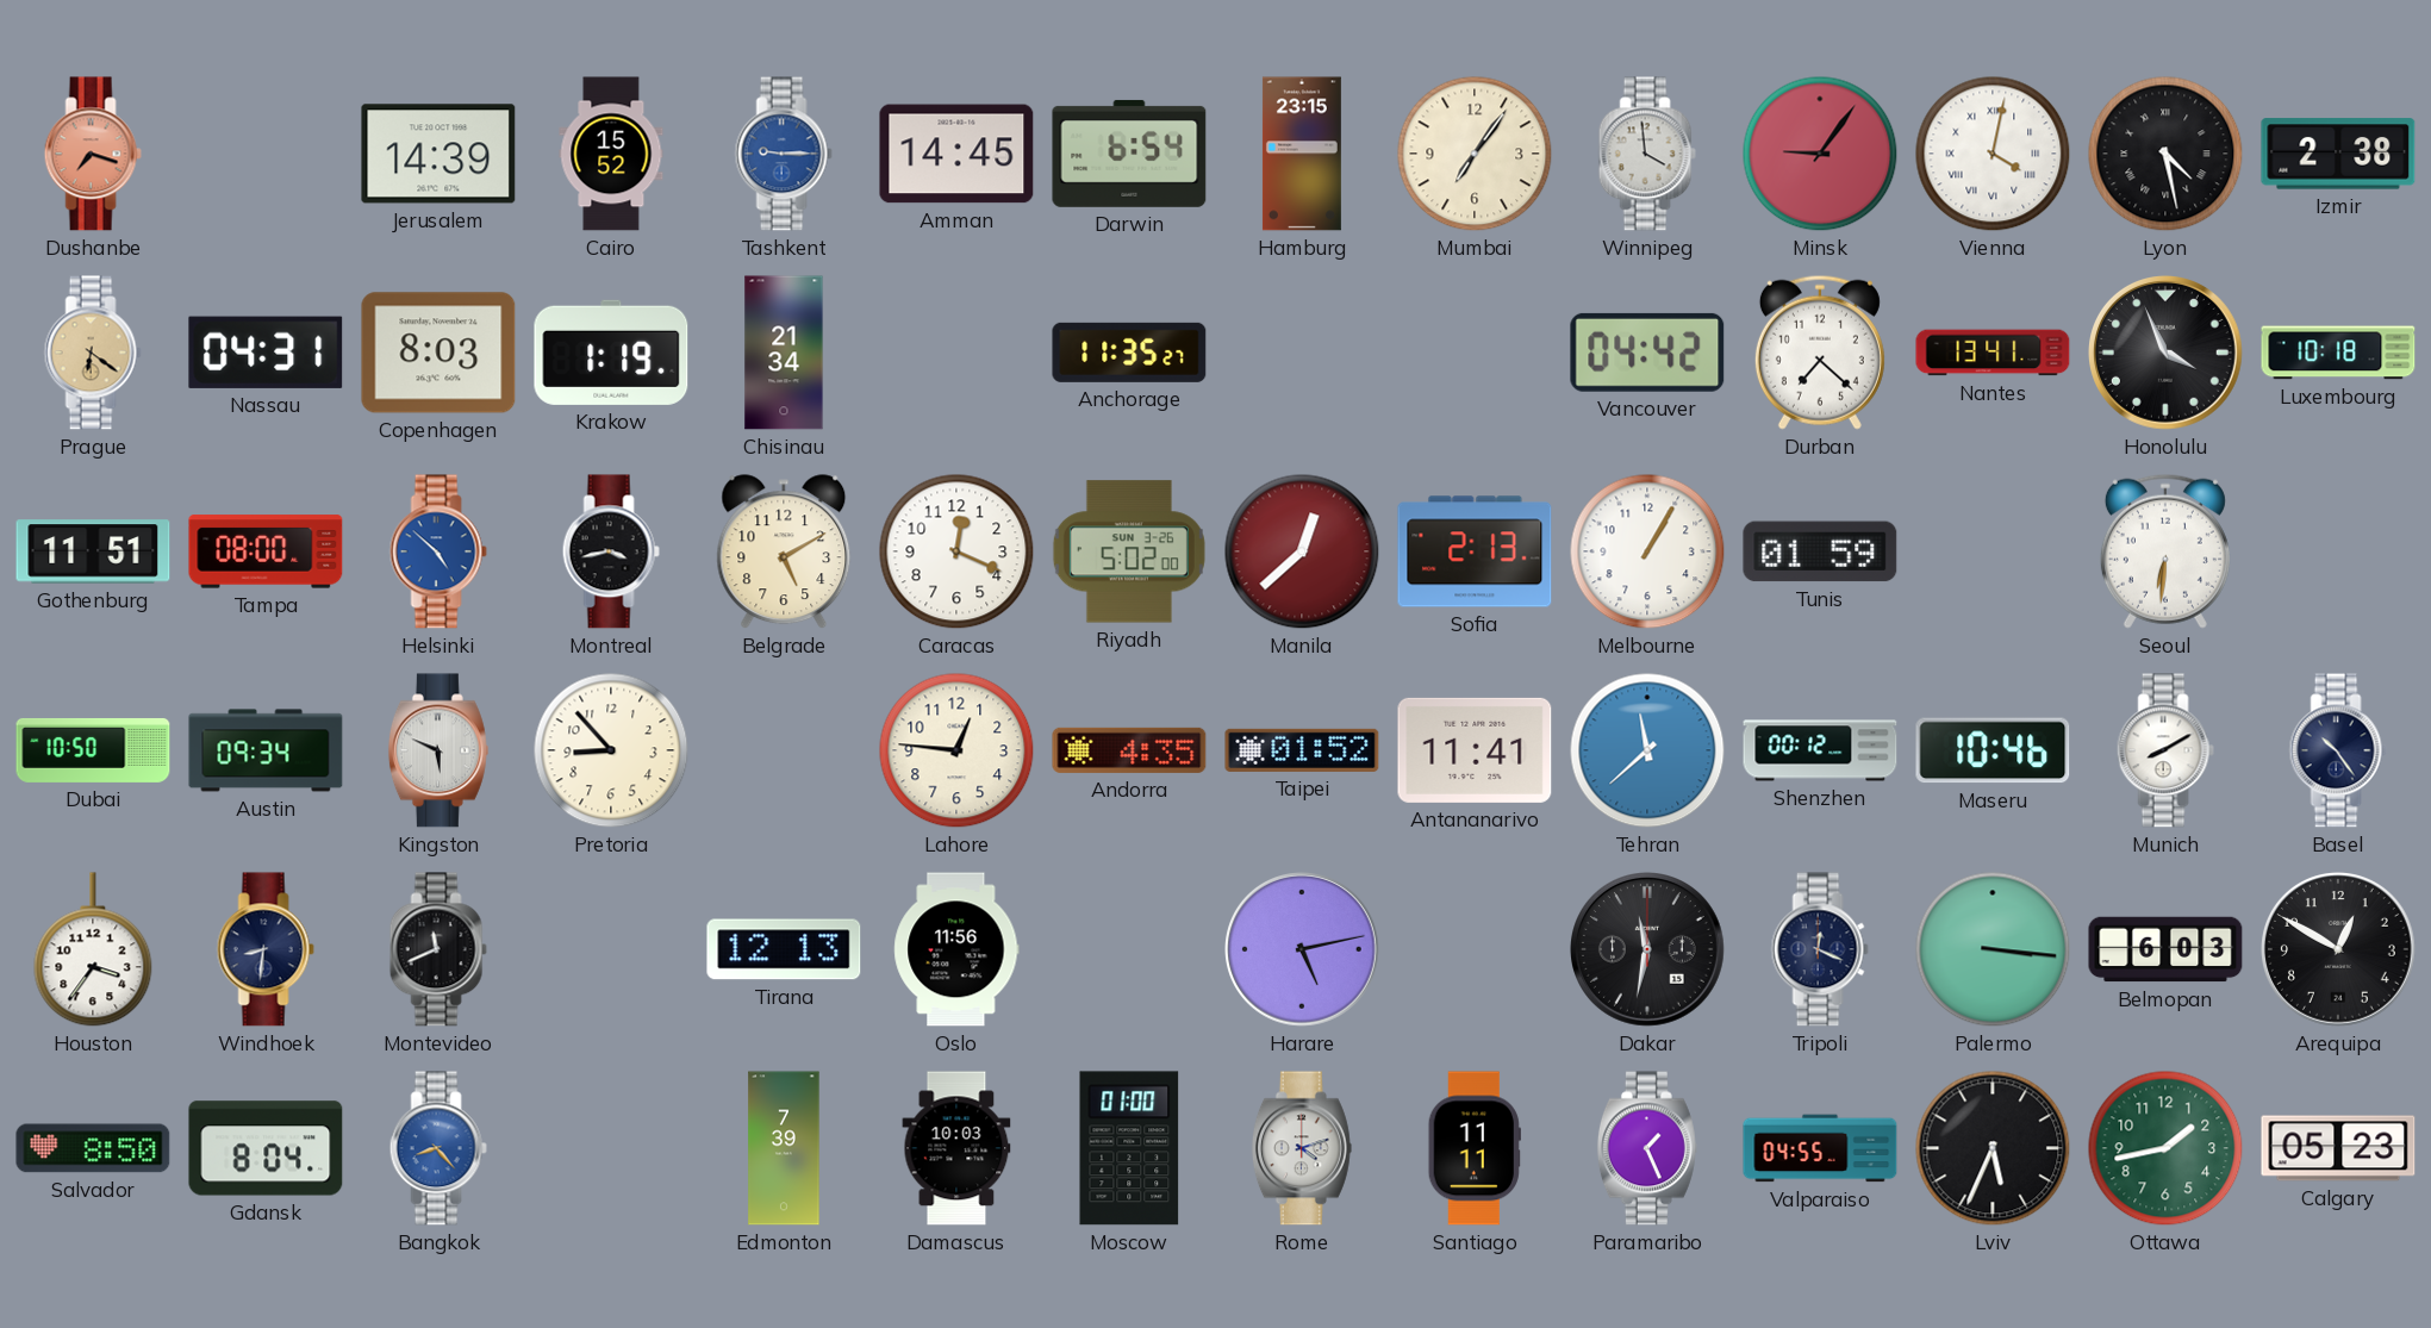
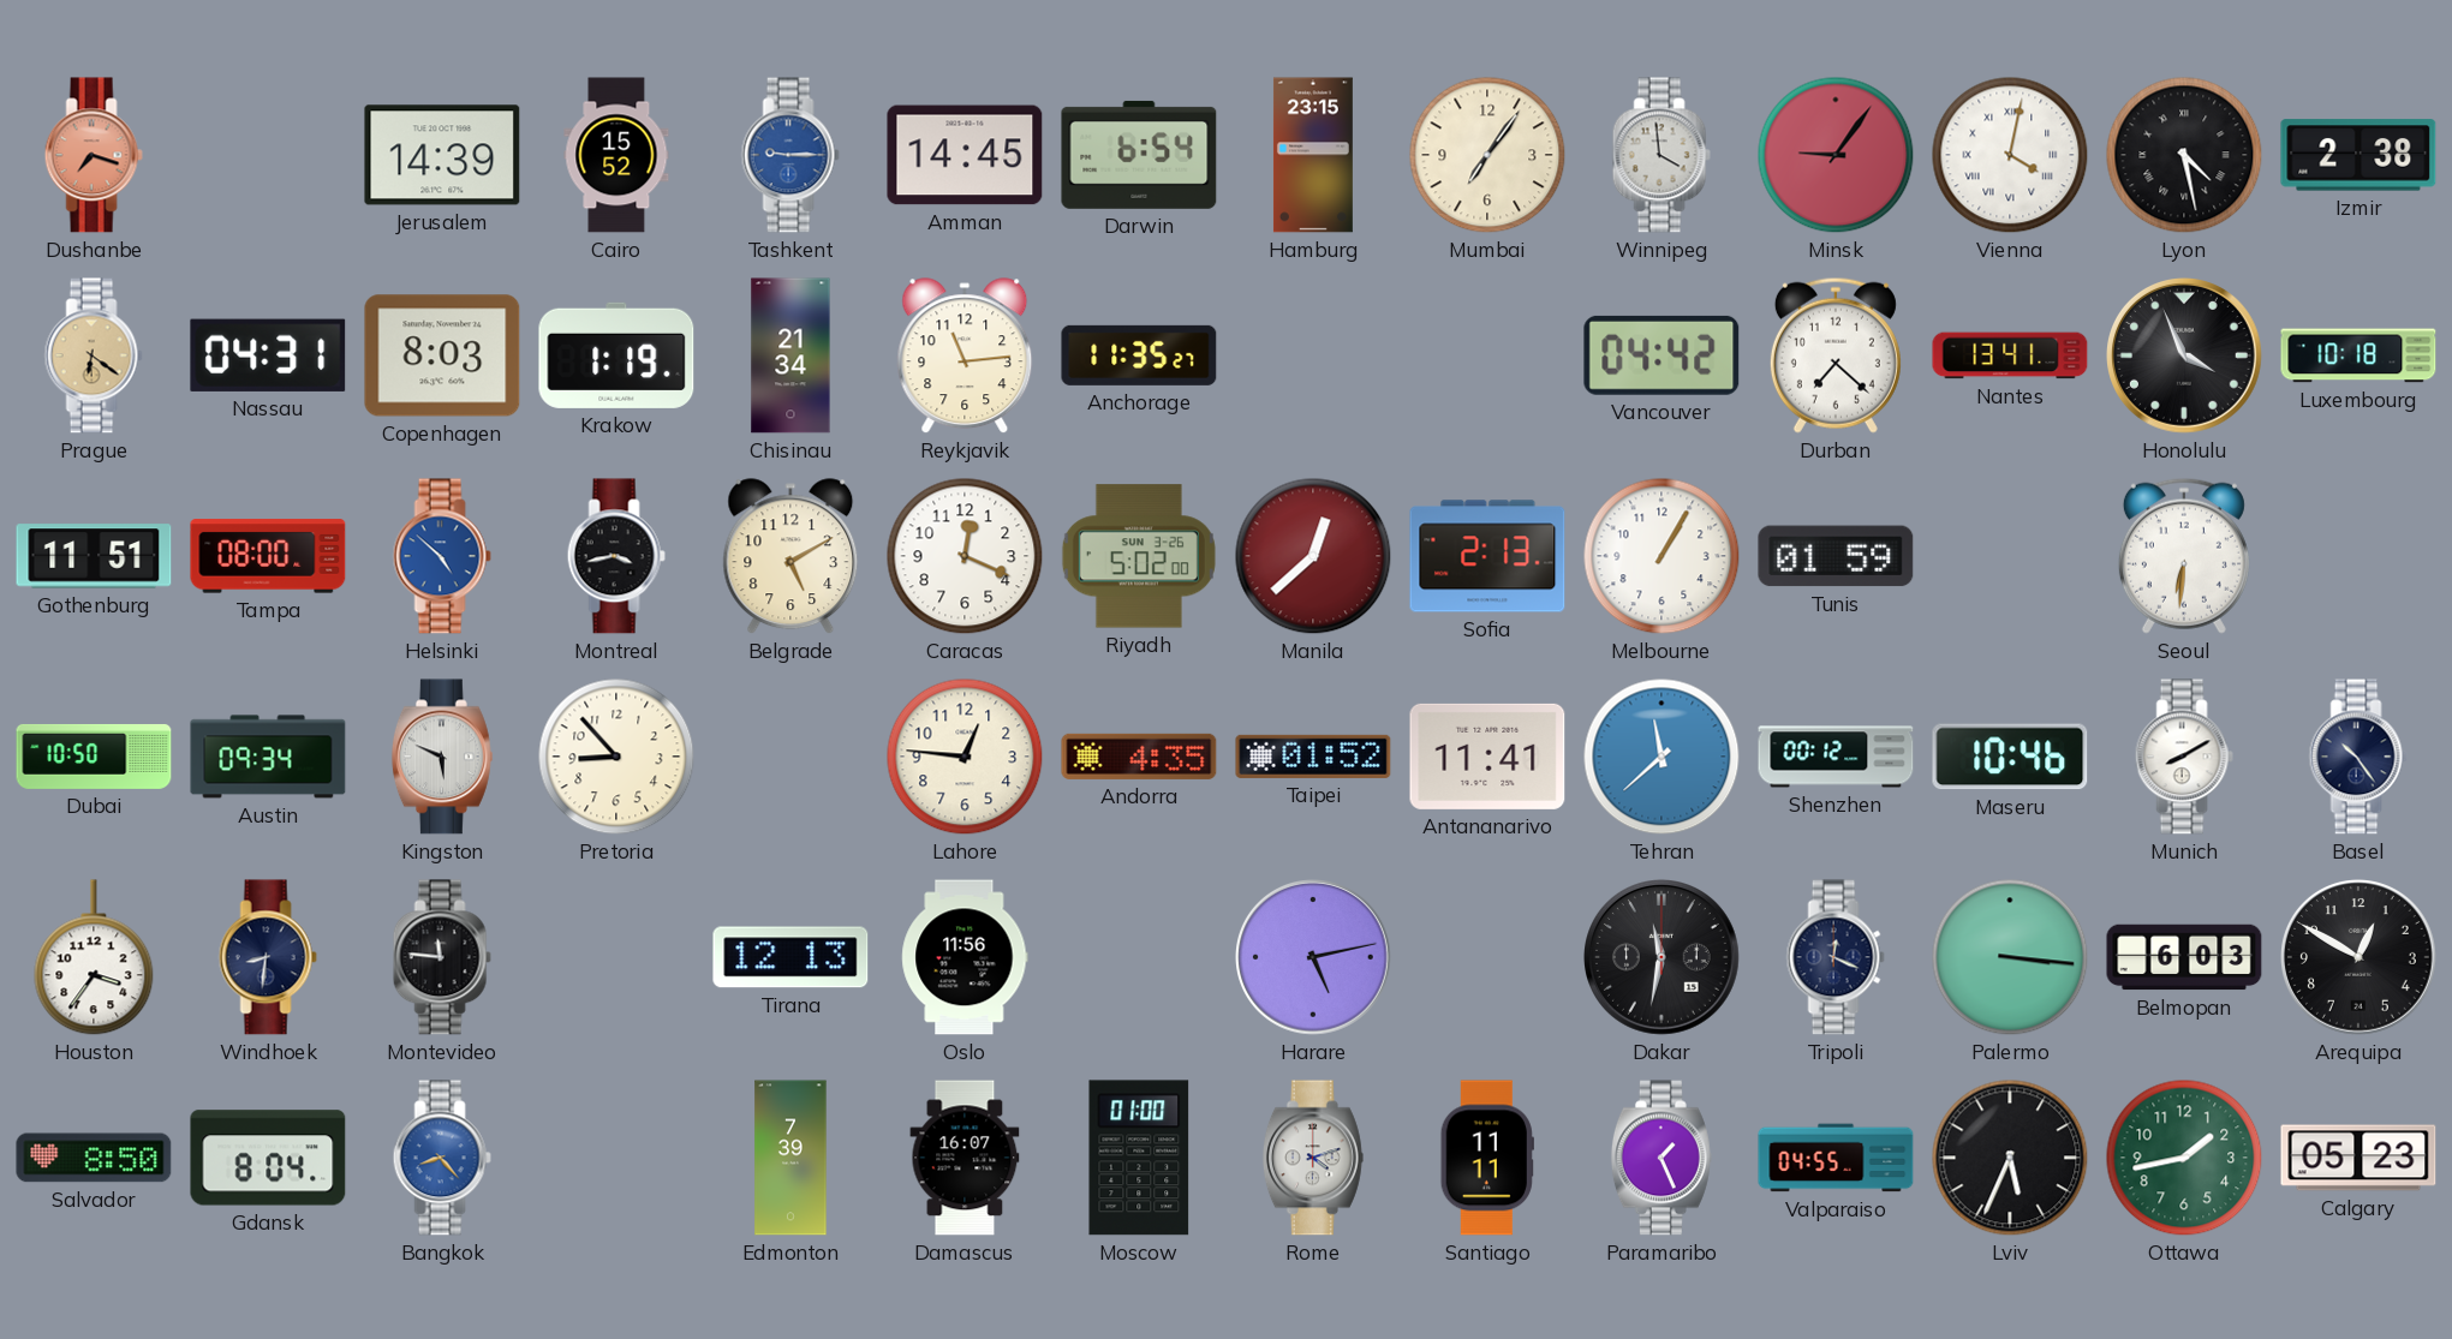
Reykjavik: none -> 11:14
Montevideo: 11:41 -> 11:46
Damascus: 10:03 -> 16:07
